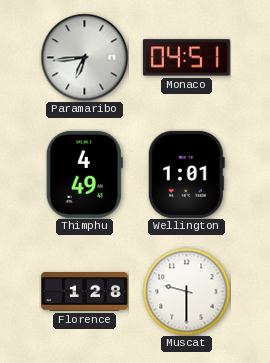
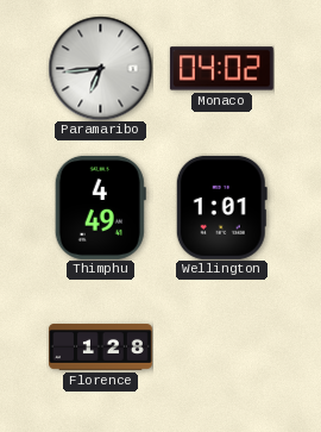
Monaco: 04:51 -> 04:02
Muscat: 9:30 -> none
